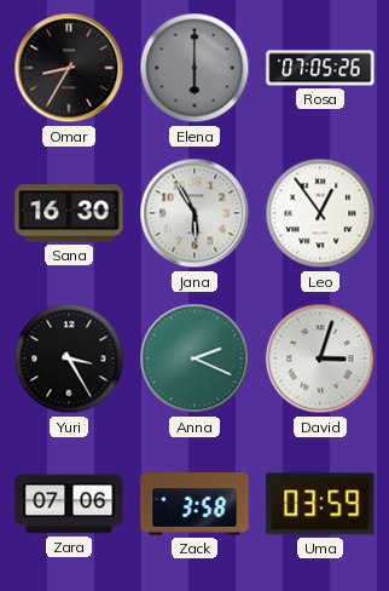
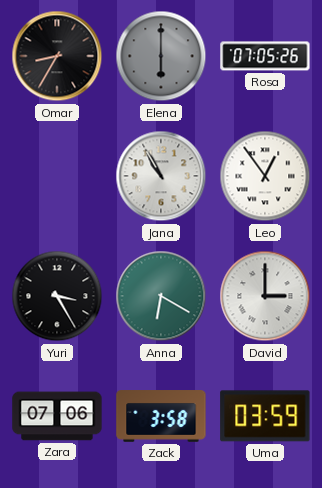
Sana: 16:30 -> none
Jana: 5:55 -> 10:55
Anna: 2:19 -> 6:20
David: 3:03 -> 3:00
